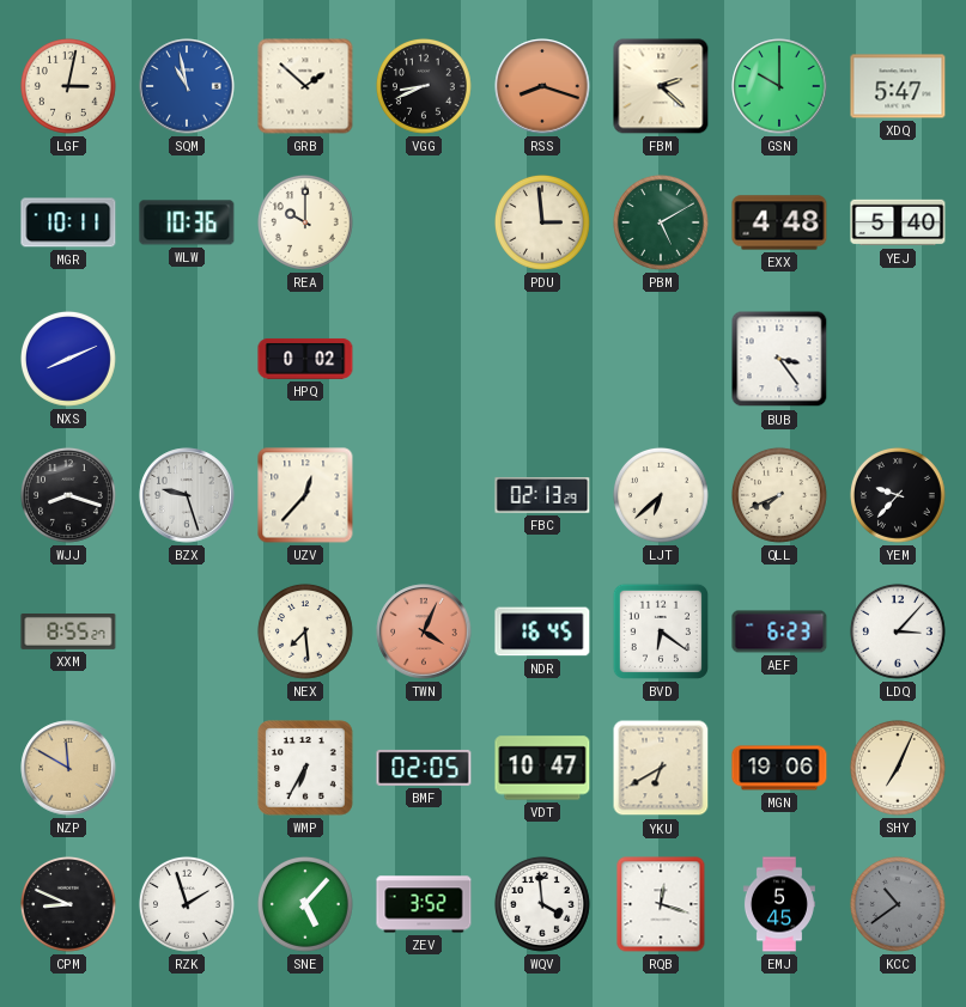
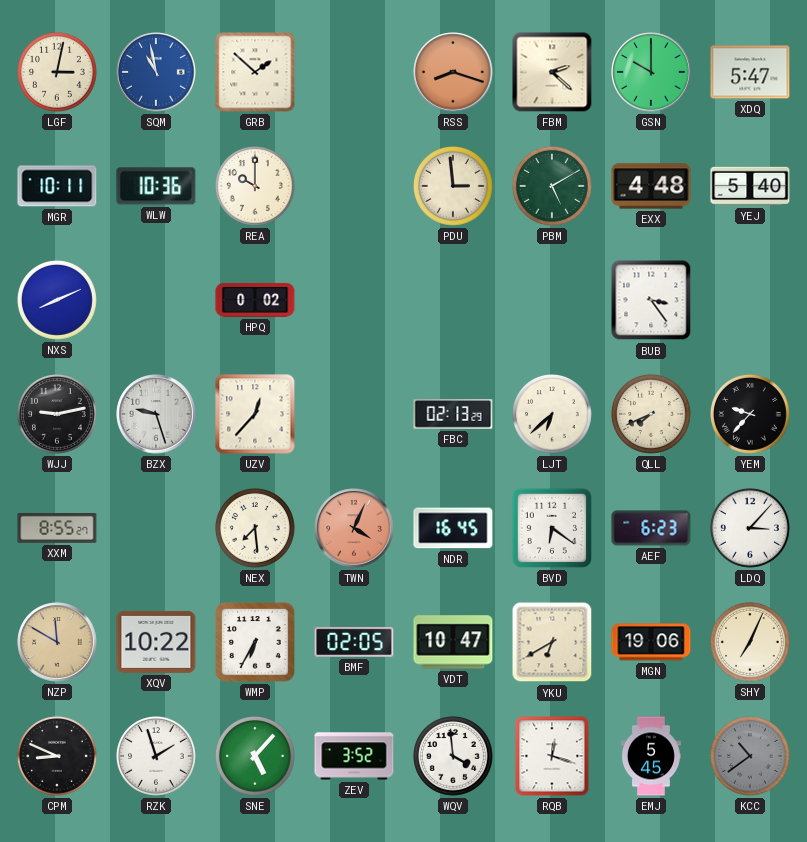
VGG: 8:41 -> none
WJJ: 8:18 -> 9:13
XQV: none -> 10:22
